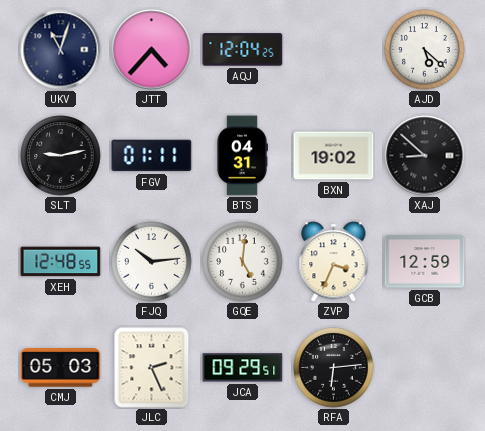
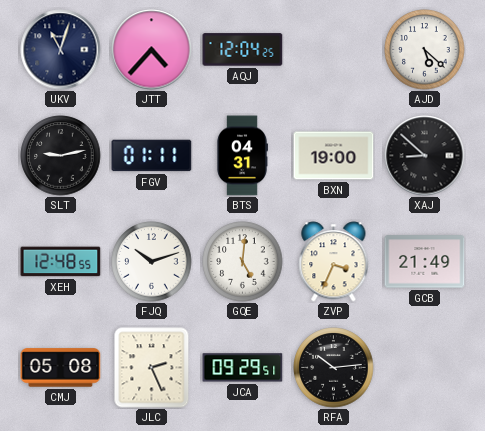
BXN: 19:02 -> 19:00
FJQ: 10:14 -> 10:12
GCB: 12:59 -> 21:49
CMJ: 05:03 -> 05:08
RFA: 6:14 -> 10:14
